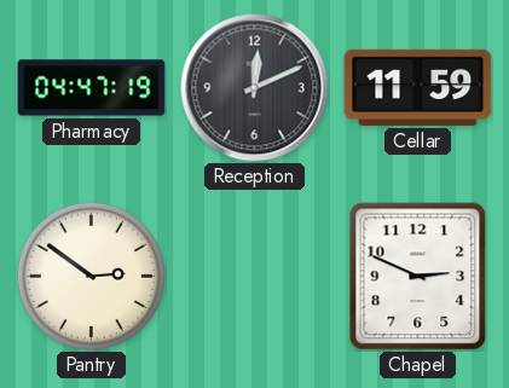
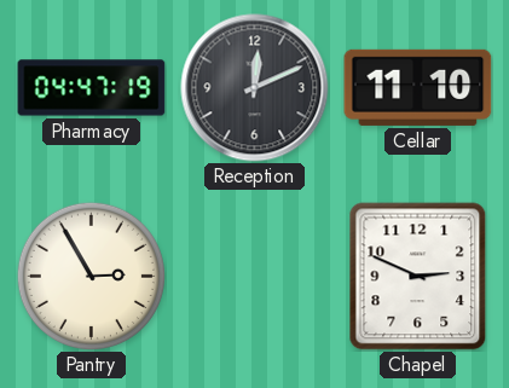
Cellar: 11:59 -> 11:10
Pantry: 2:51 -> 2:55
